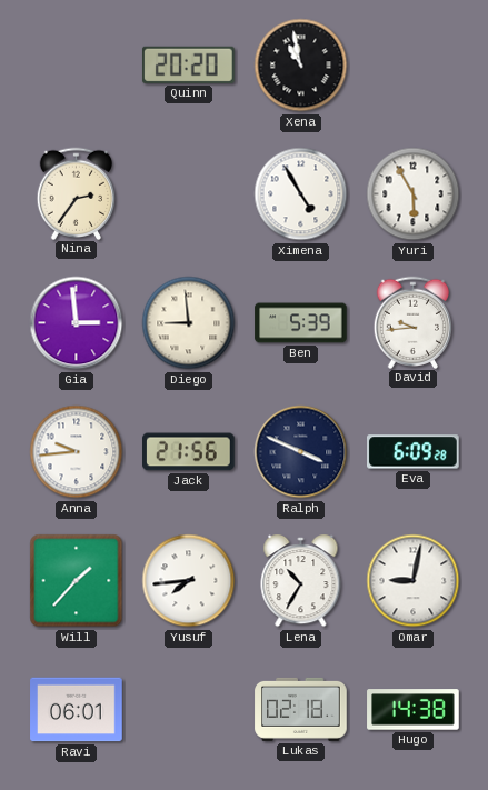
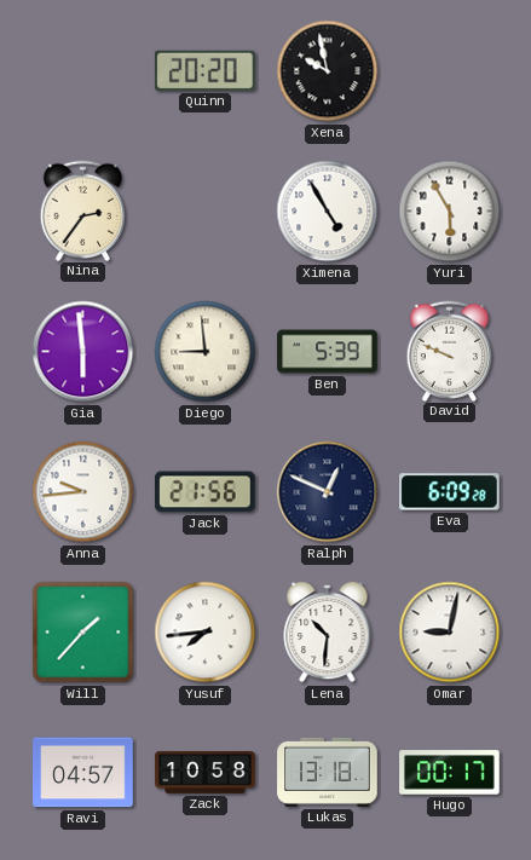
Xena: 10:58 -> 9:58
Gia: 2:59 -> 5:59
David: 9:44 -> 9:49
Ralph: 3:49 -> 12:49
Lena: 10:35 -> 10:31
Ravi: 06:01 -> 04:57
Zack: none -> 10:58
Lukas: 02:18 -> 13:18
Hugo: 14:38 -> 00:17
